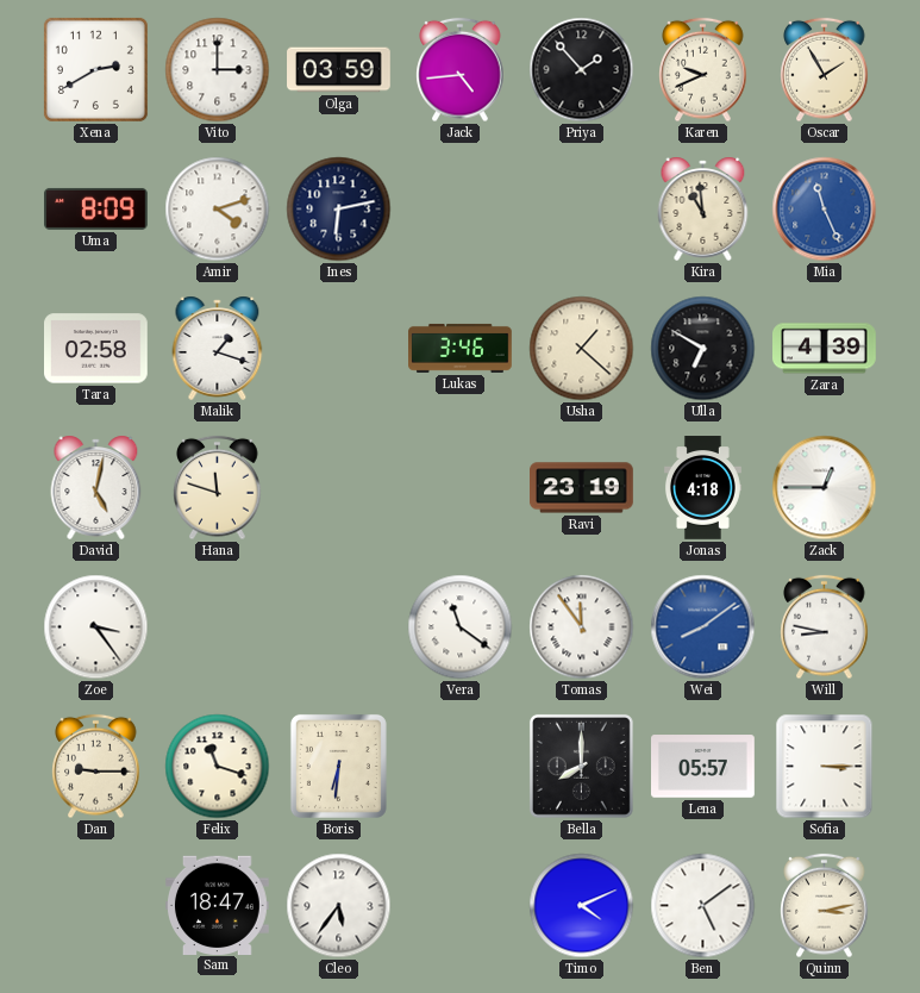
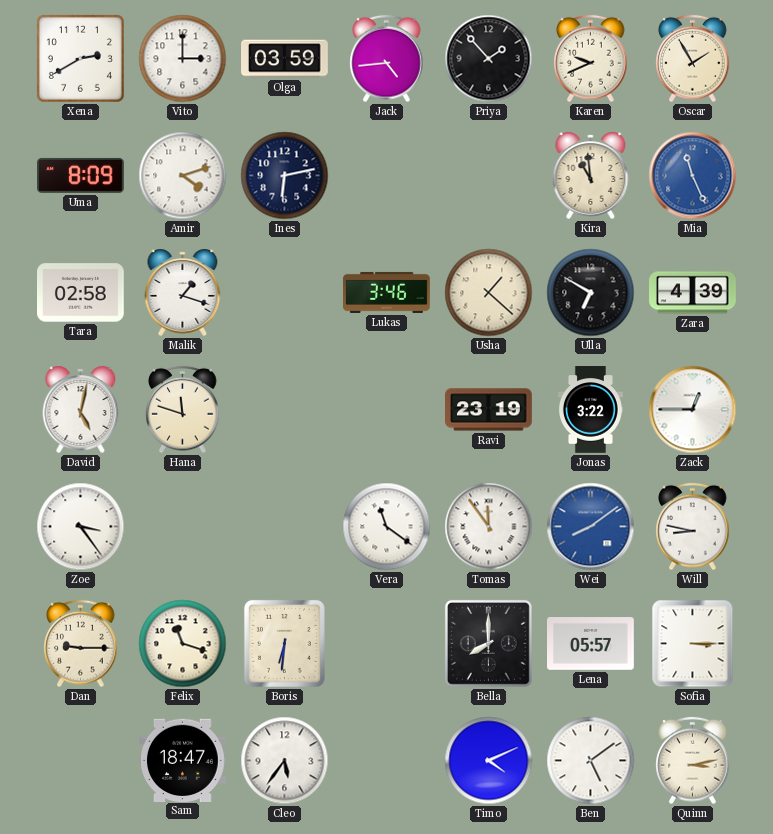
Jonas: 4:18 -> 3:22
